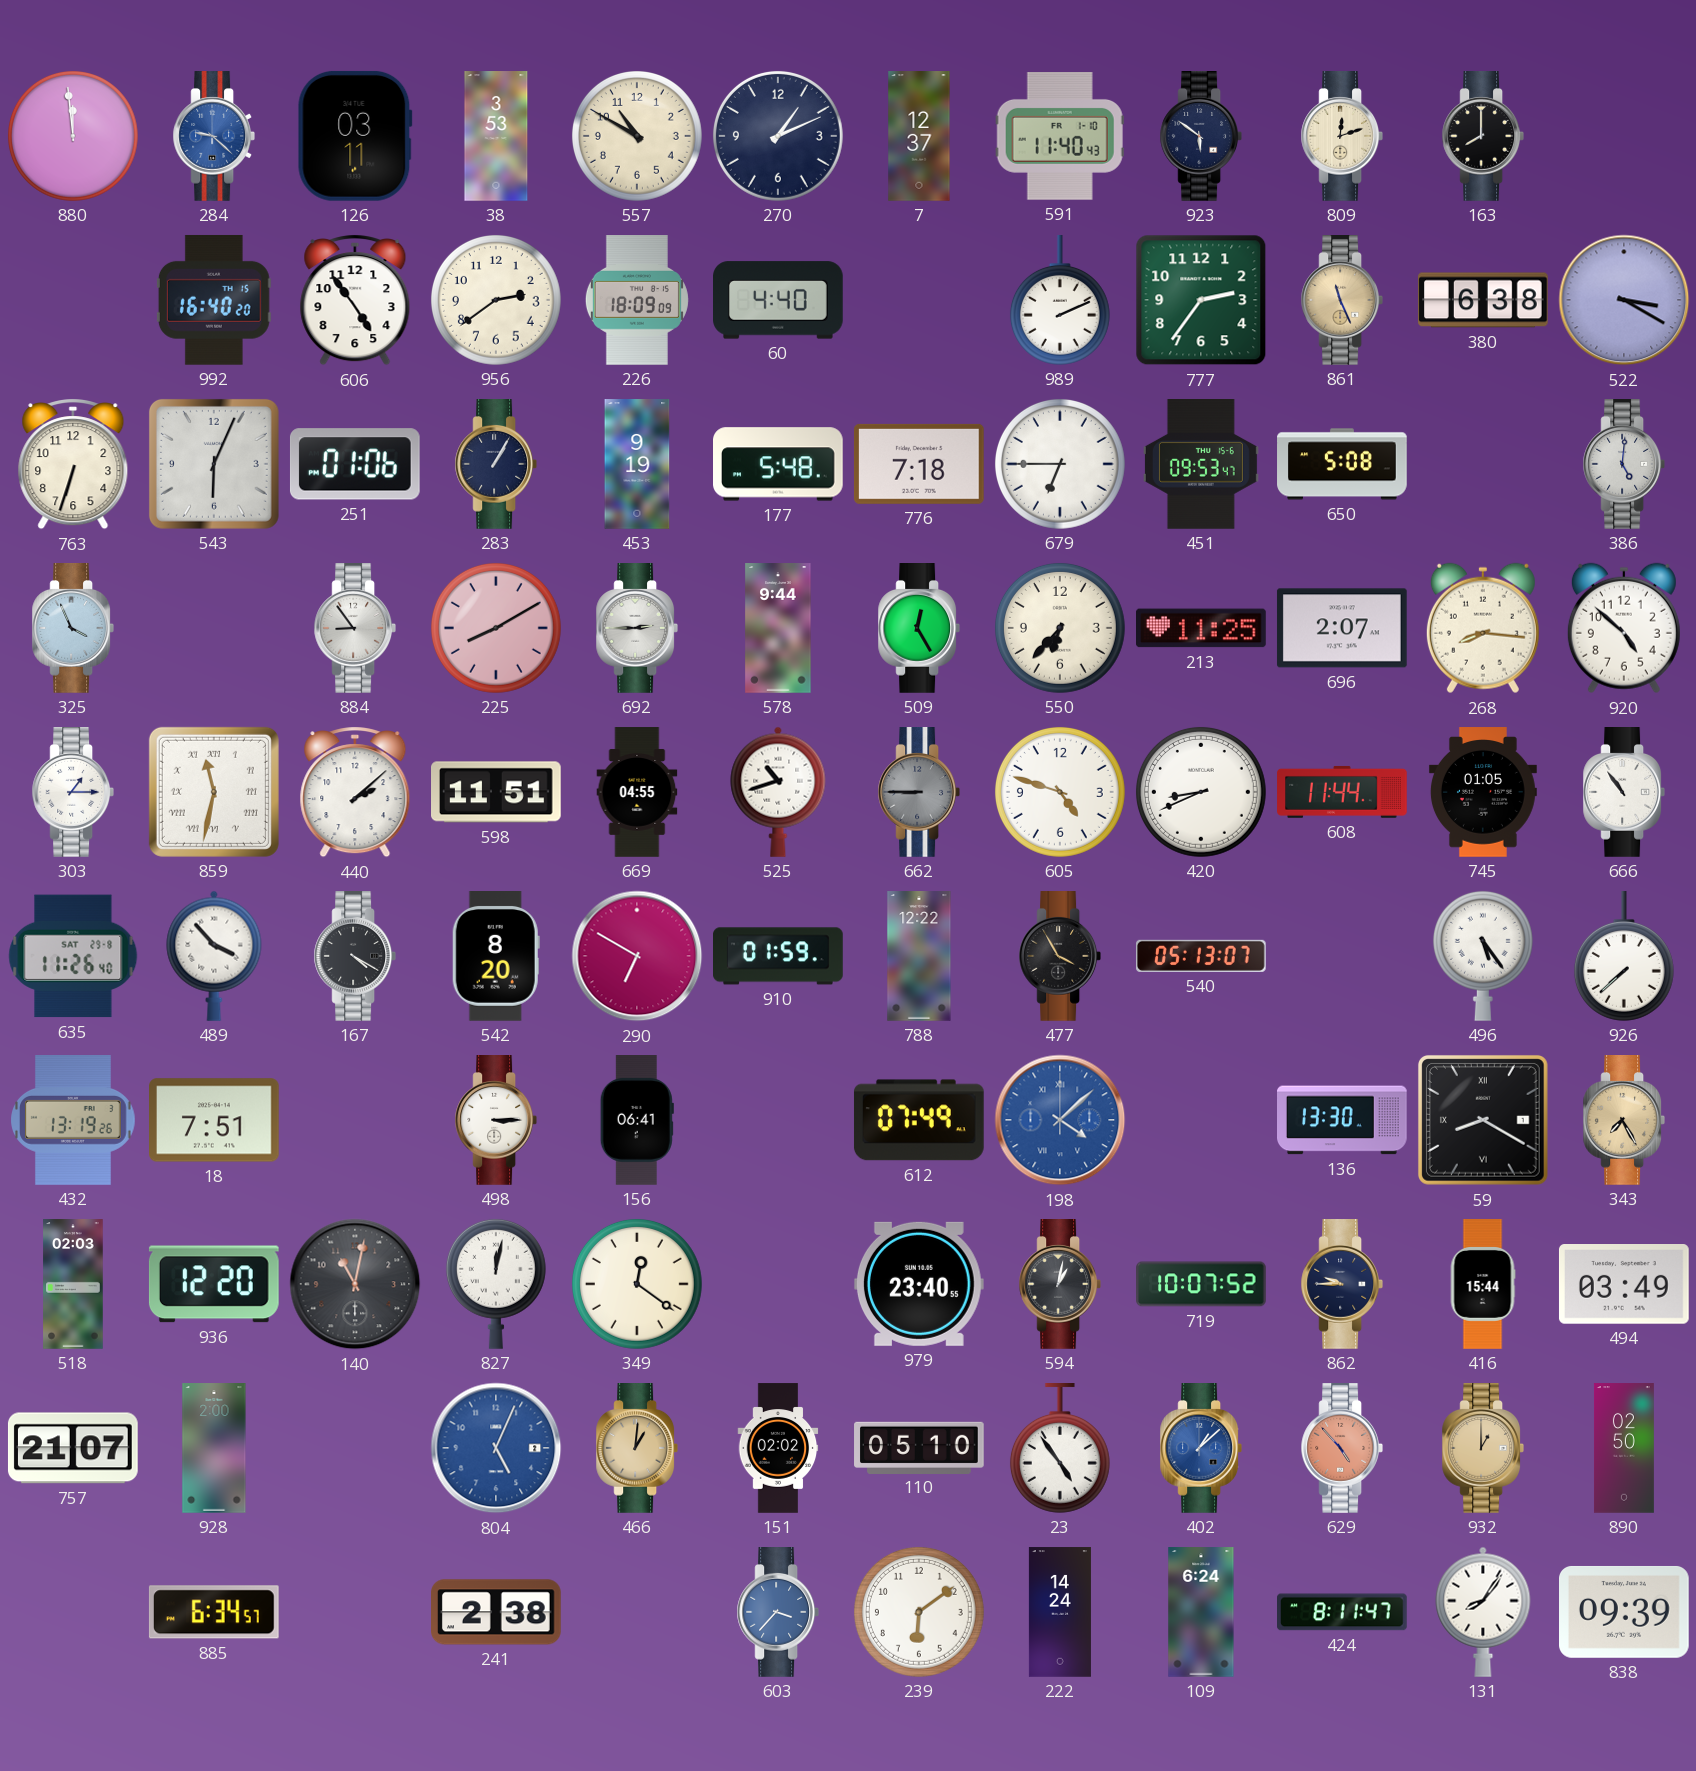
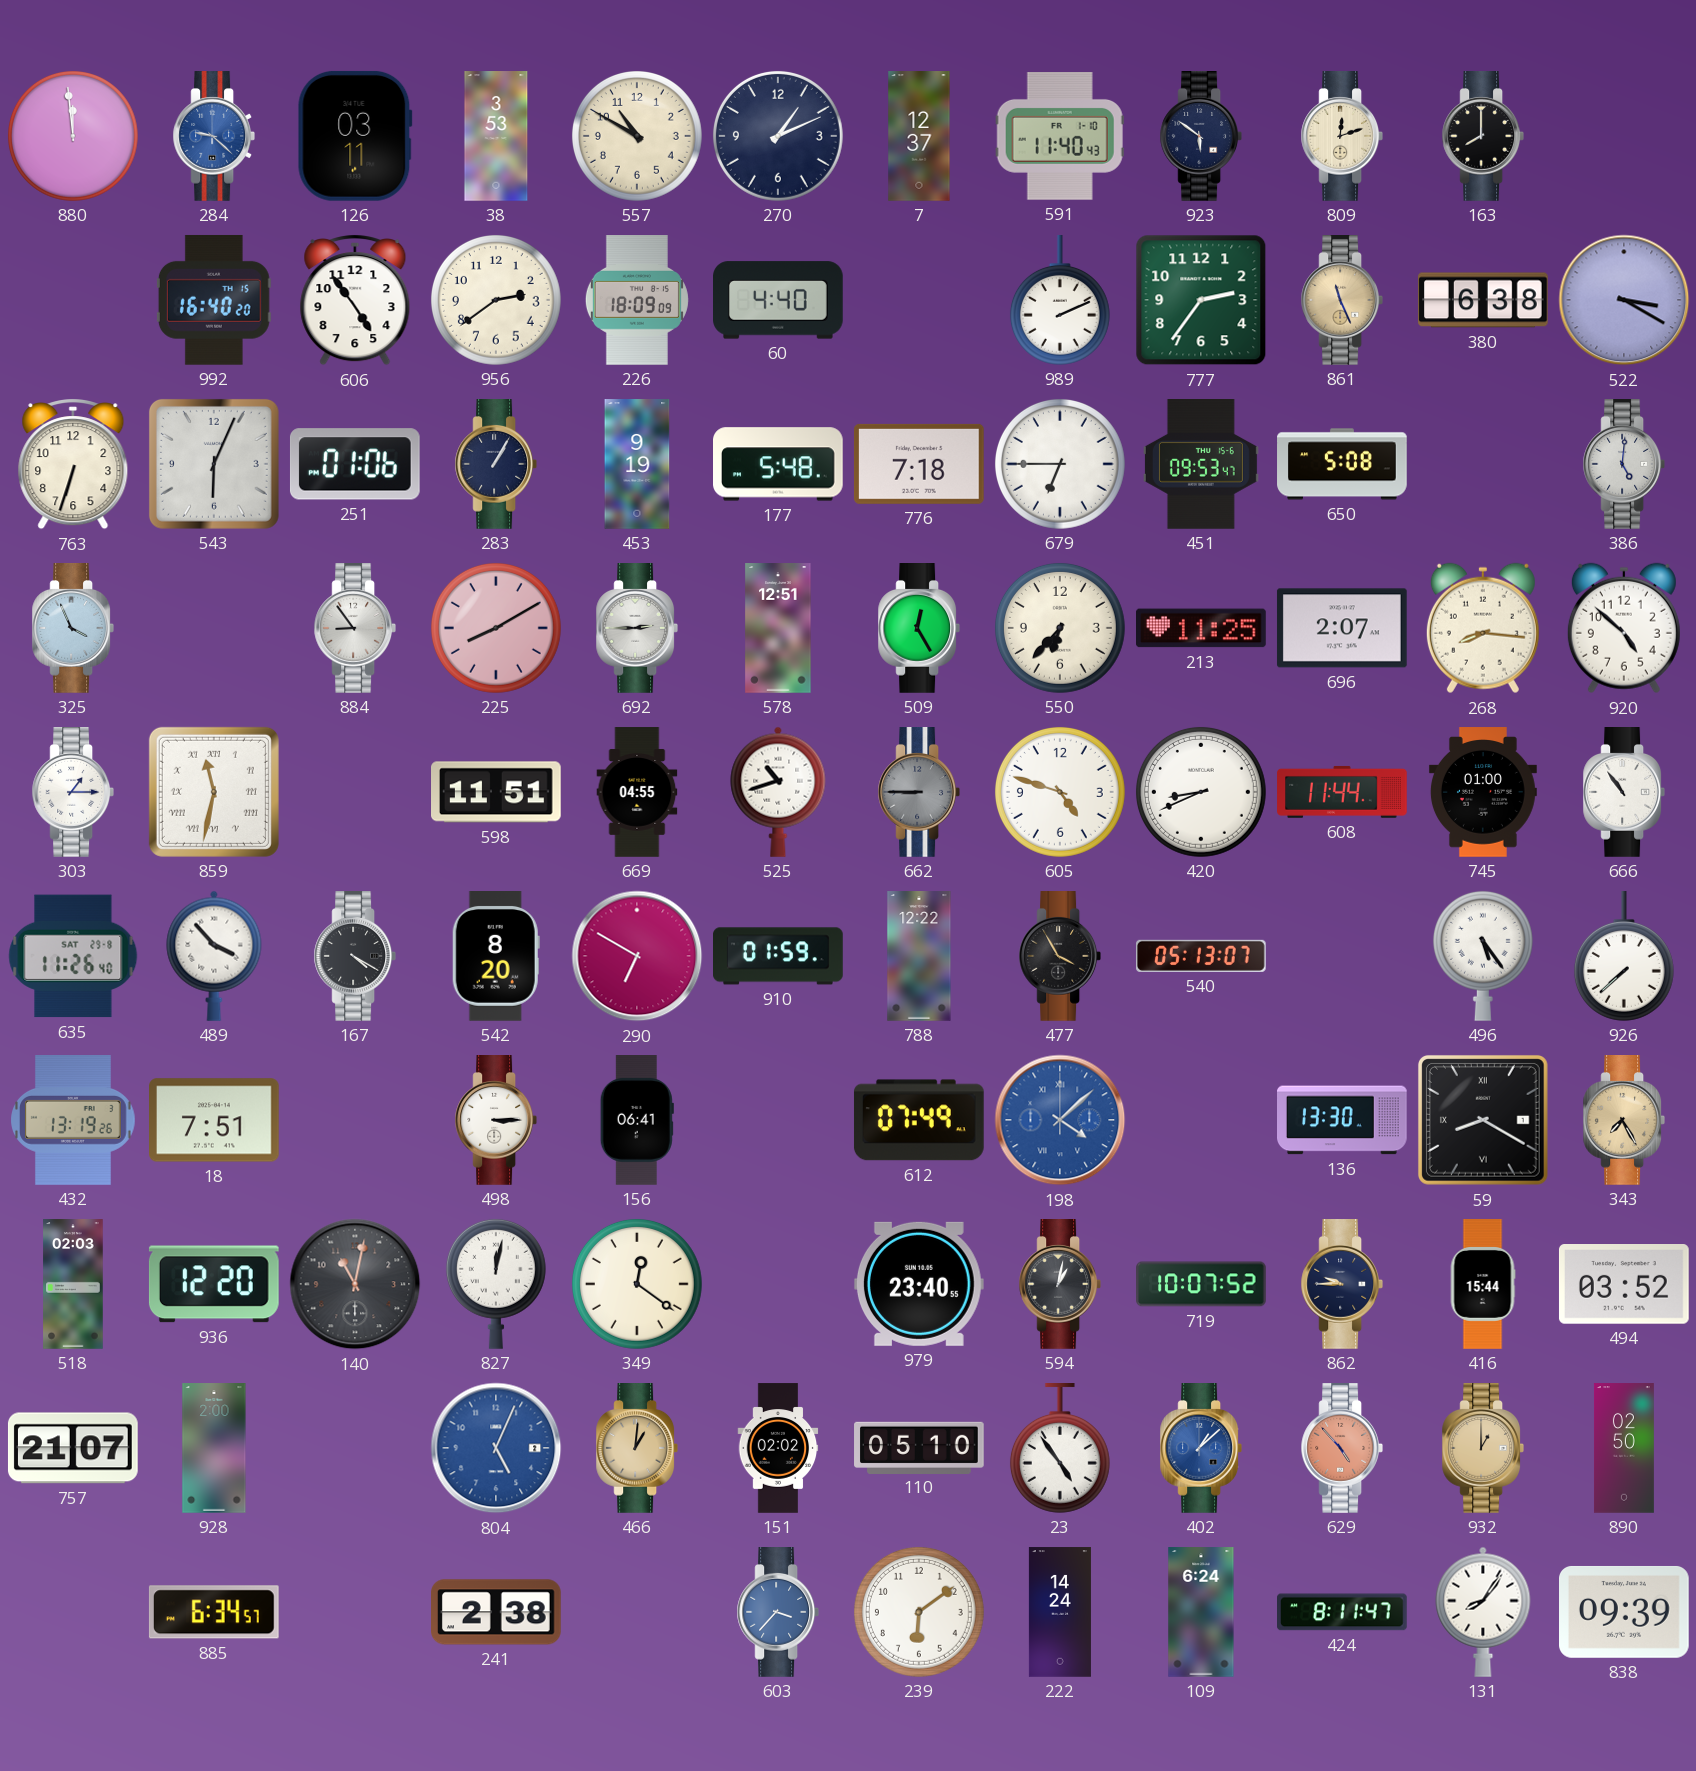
578: 9:44 -> 12:51
440: 2:08 -> none
745: 01:05 -> 01:00
494: 03:49 -> 03:52
